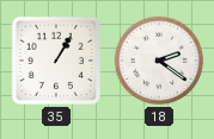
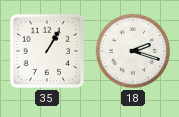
18: 2:21 -> 2:18
